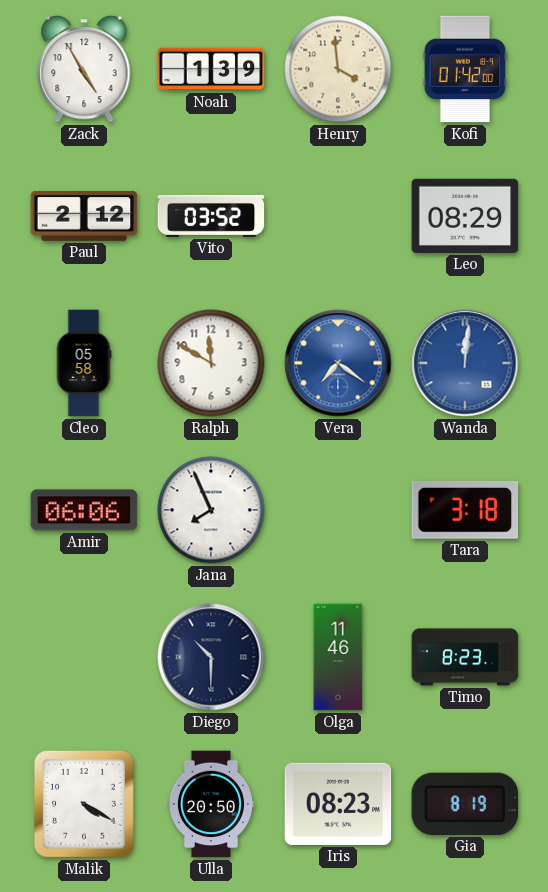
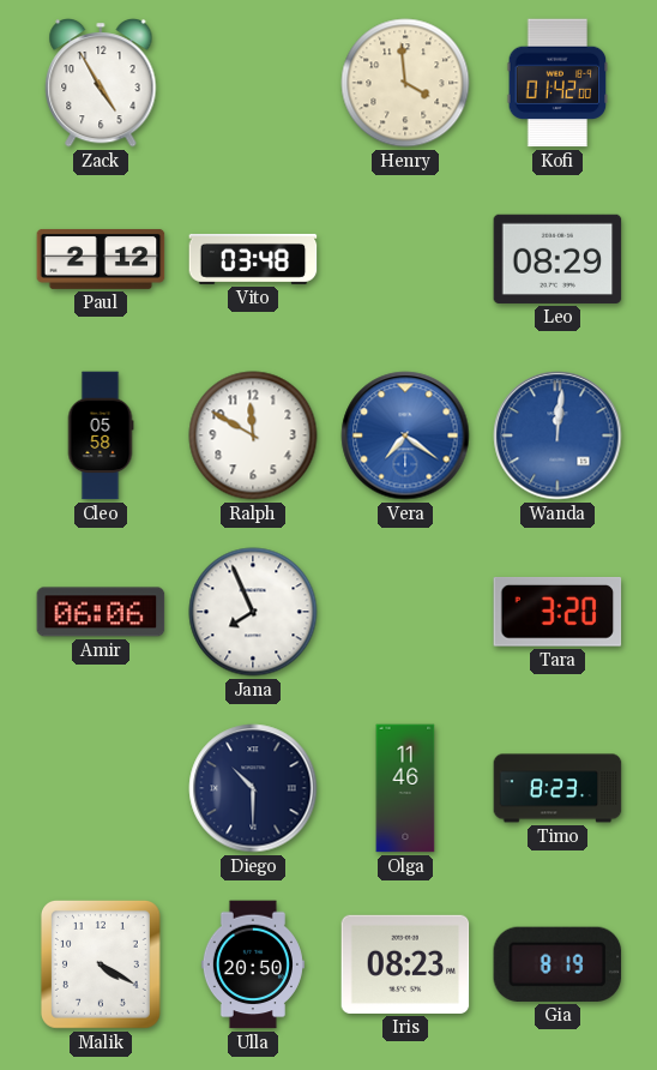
Noah: 1:39 -> none
Vito: 03:52 -> 03:48
Tara: 3:18 -> 3:20
